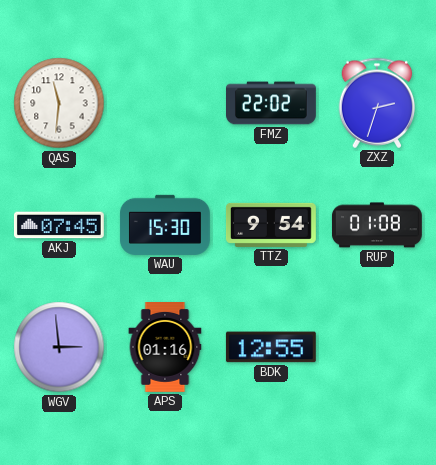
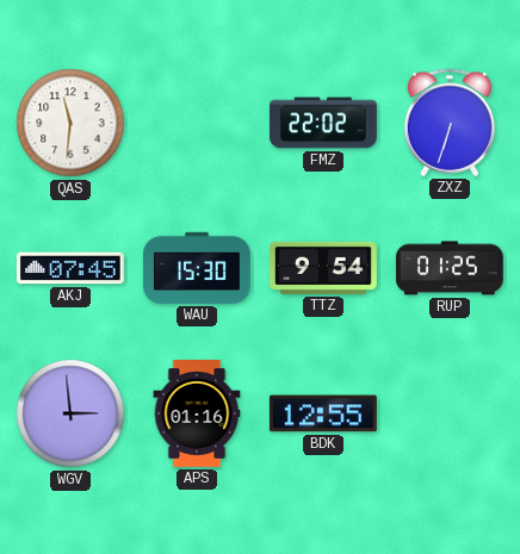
ZXZ: 2:33 -> 6:33
RUP: 01:08 -> 01:25
